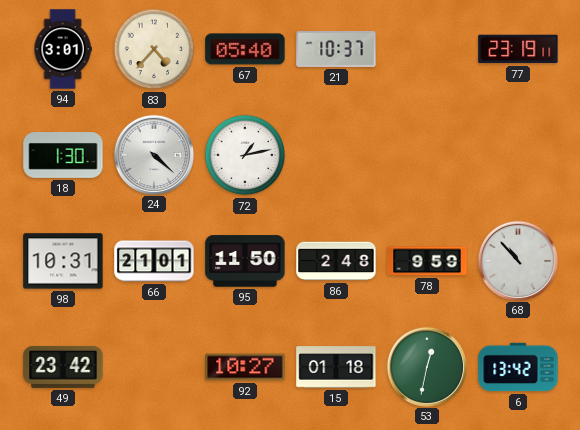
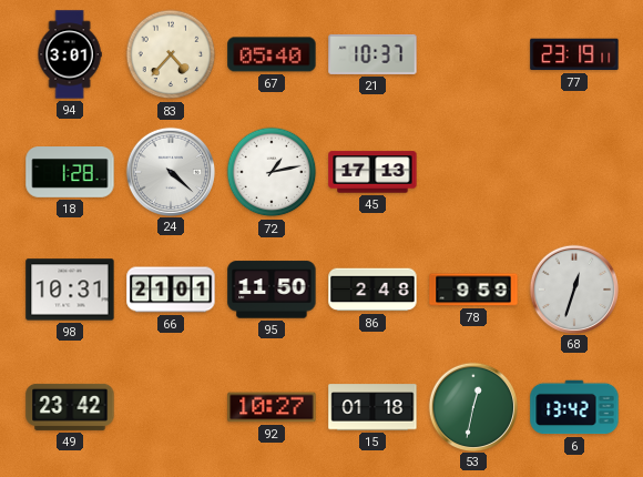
18: 1:30 -> 1:28
45: none -> 17:13
68: 10:53 -> 12:33
